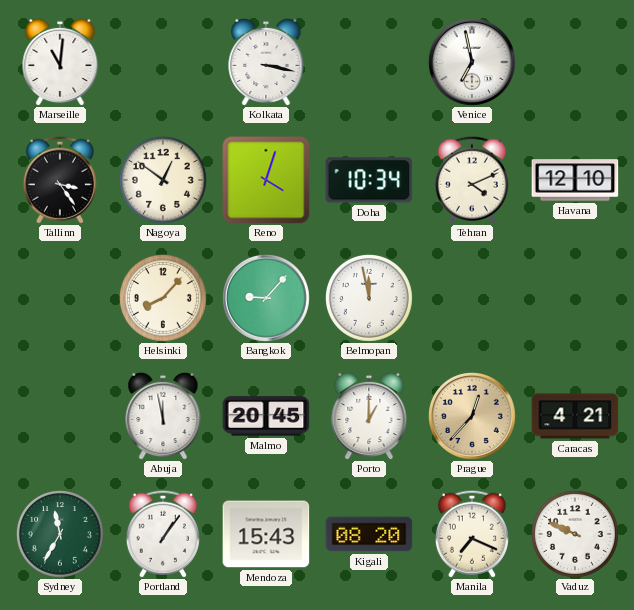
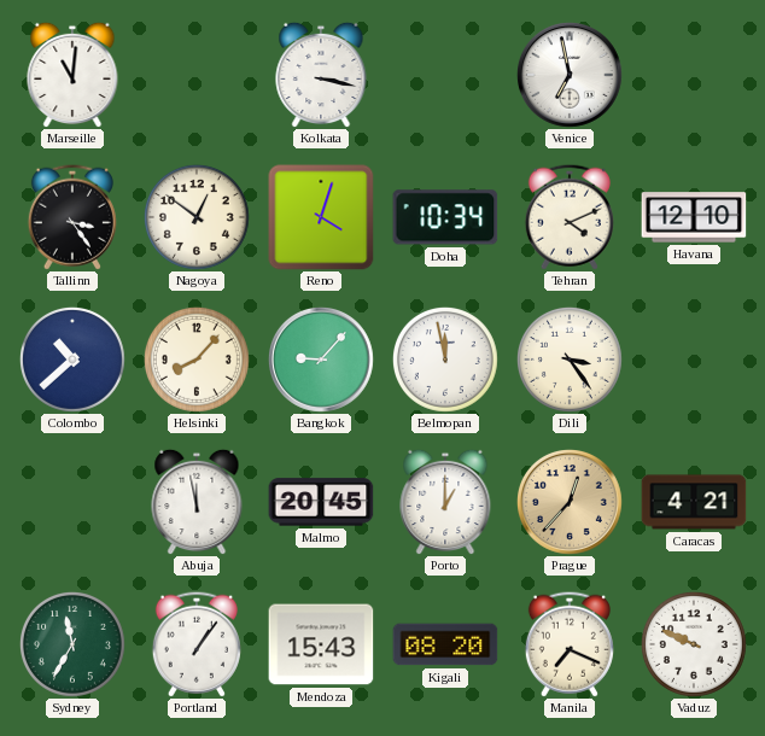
Colombo: none -> 10:38
Dili: none -> 3:24
